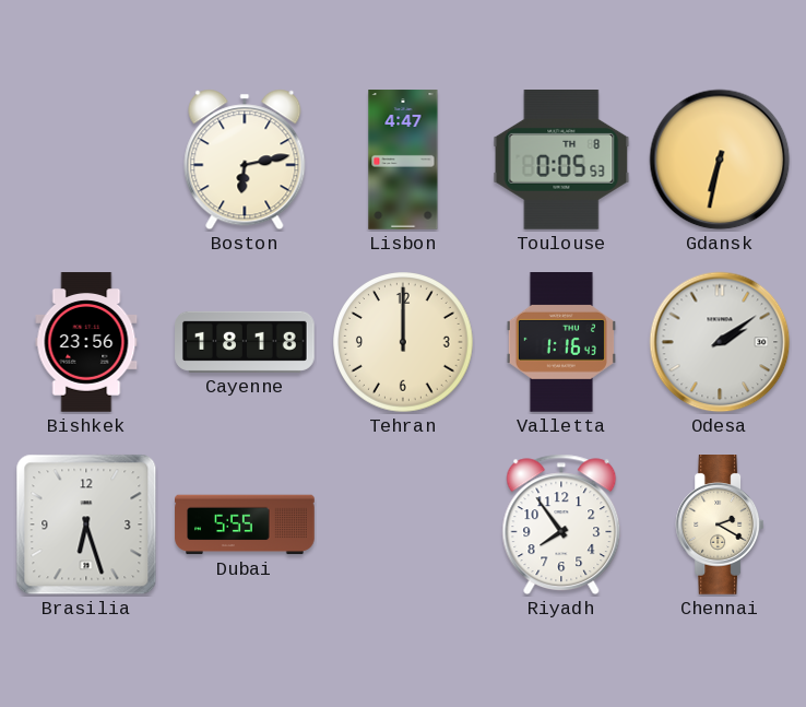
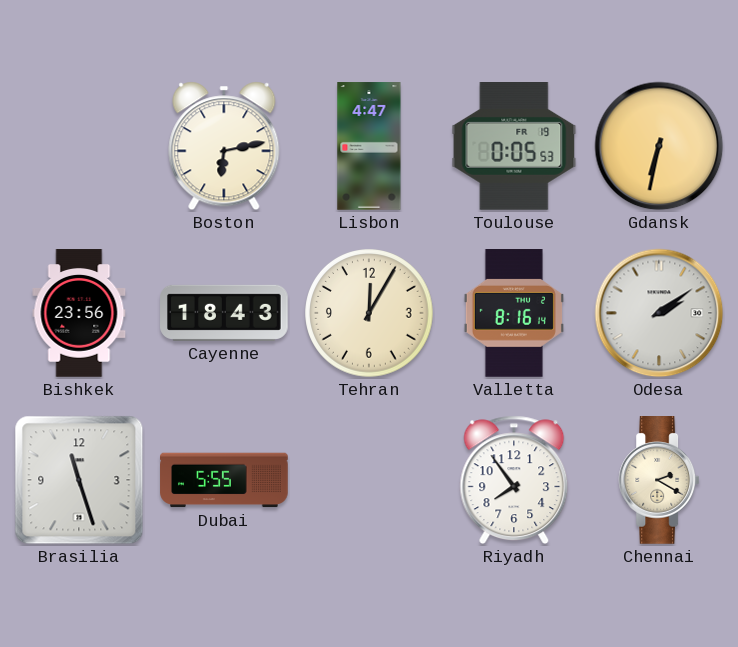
Toulouse date: TH 8 -> FR 19
Cayenne: 18:18 -> 18:43
Tehran: 12:00 -> 12:05
Valletta: 1:16 -> 8:16
Brasilia: 6:27 -> 11:27
